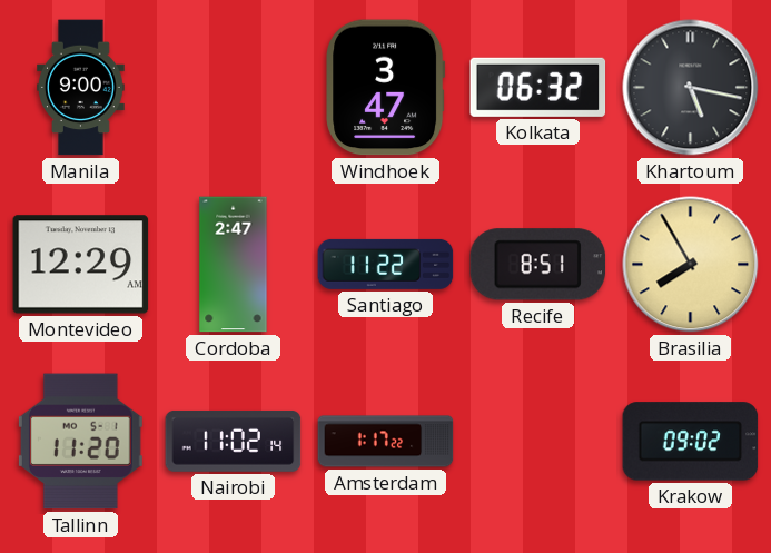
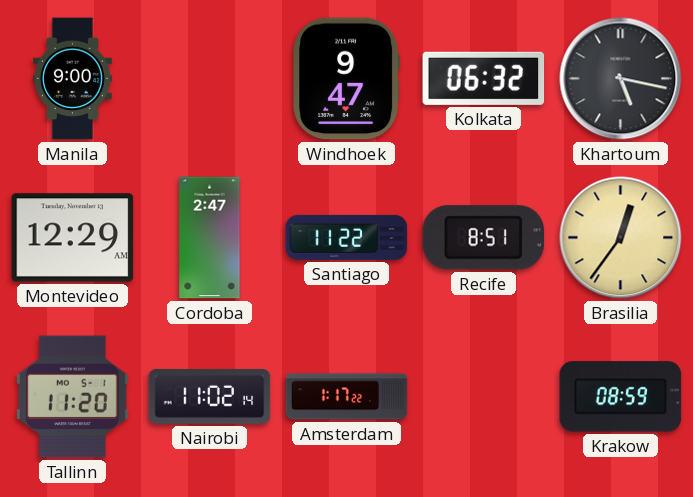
Windhoek: 3:47 -> 9:47
Brasilia: 7:55 -> 12:36
Krakow: 09:02 -> 08:59
